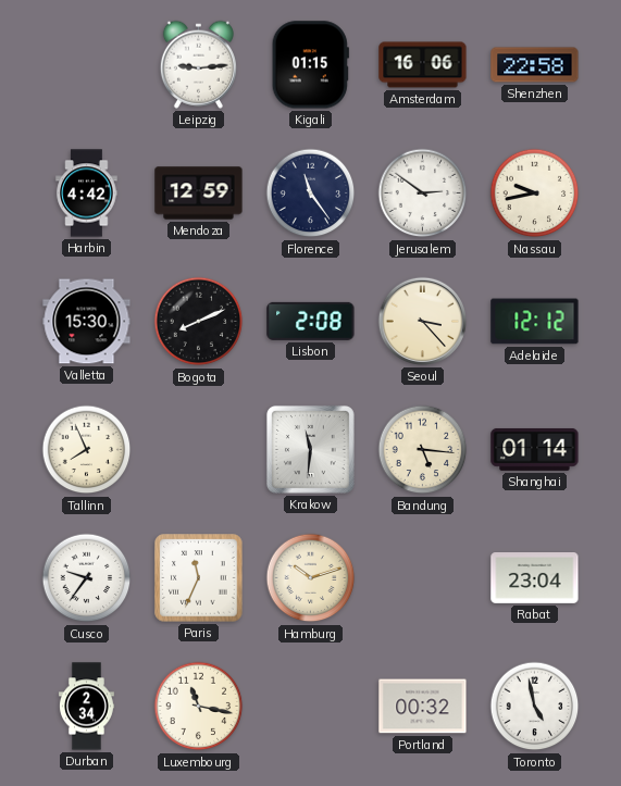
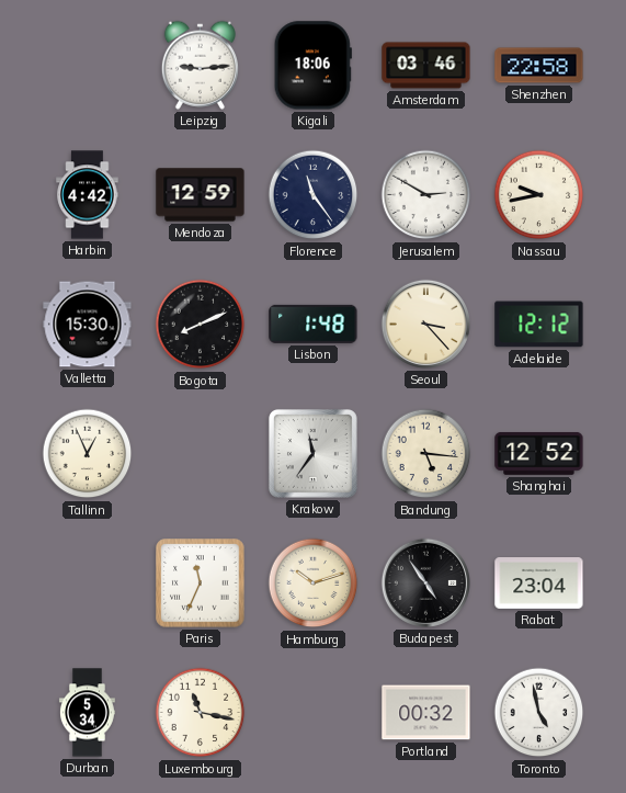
Kigali: 01:15 -> 18:06
Amsterdam: 16:06 -> 03:46
Jerusalem: 2:51 -> 2:50
Lisbon: 2:08 -> 1:48
Tallinn: 7:56 -> 12:56
Krakow: 11:31 -> 11:36
Shanghai: 01:14 -> 12:52
Cusco: 9:36 -> none
Budapest: none -> 4:54
Durban: 2:34 -> 5:34
